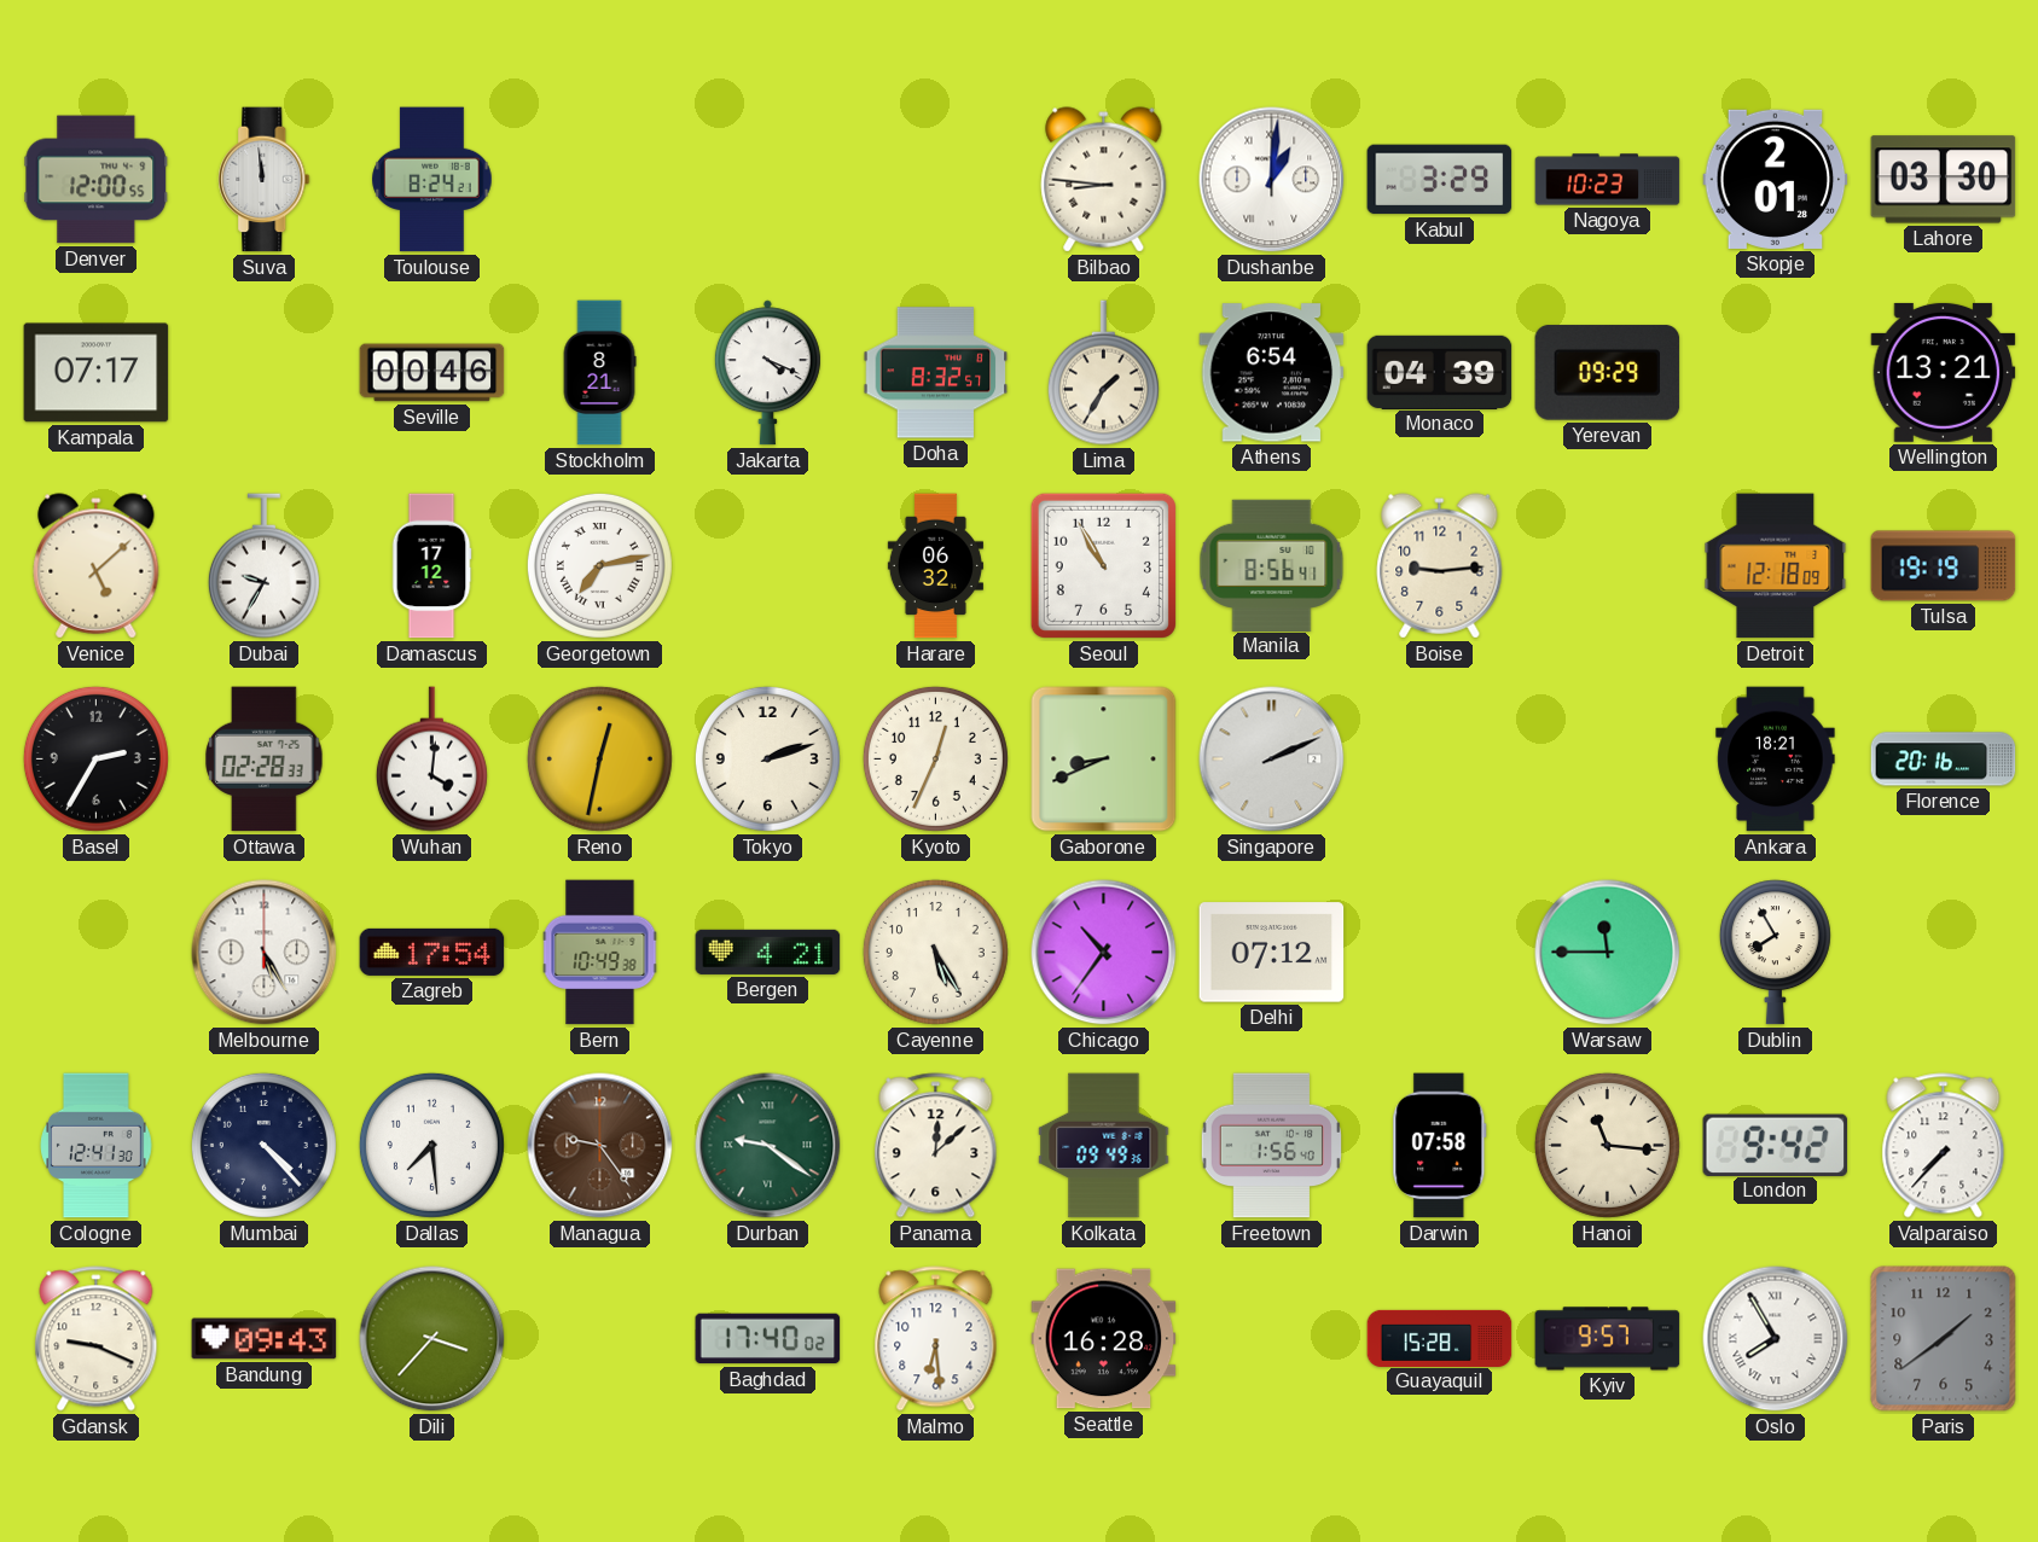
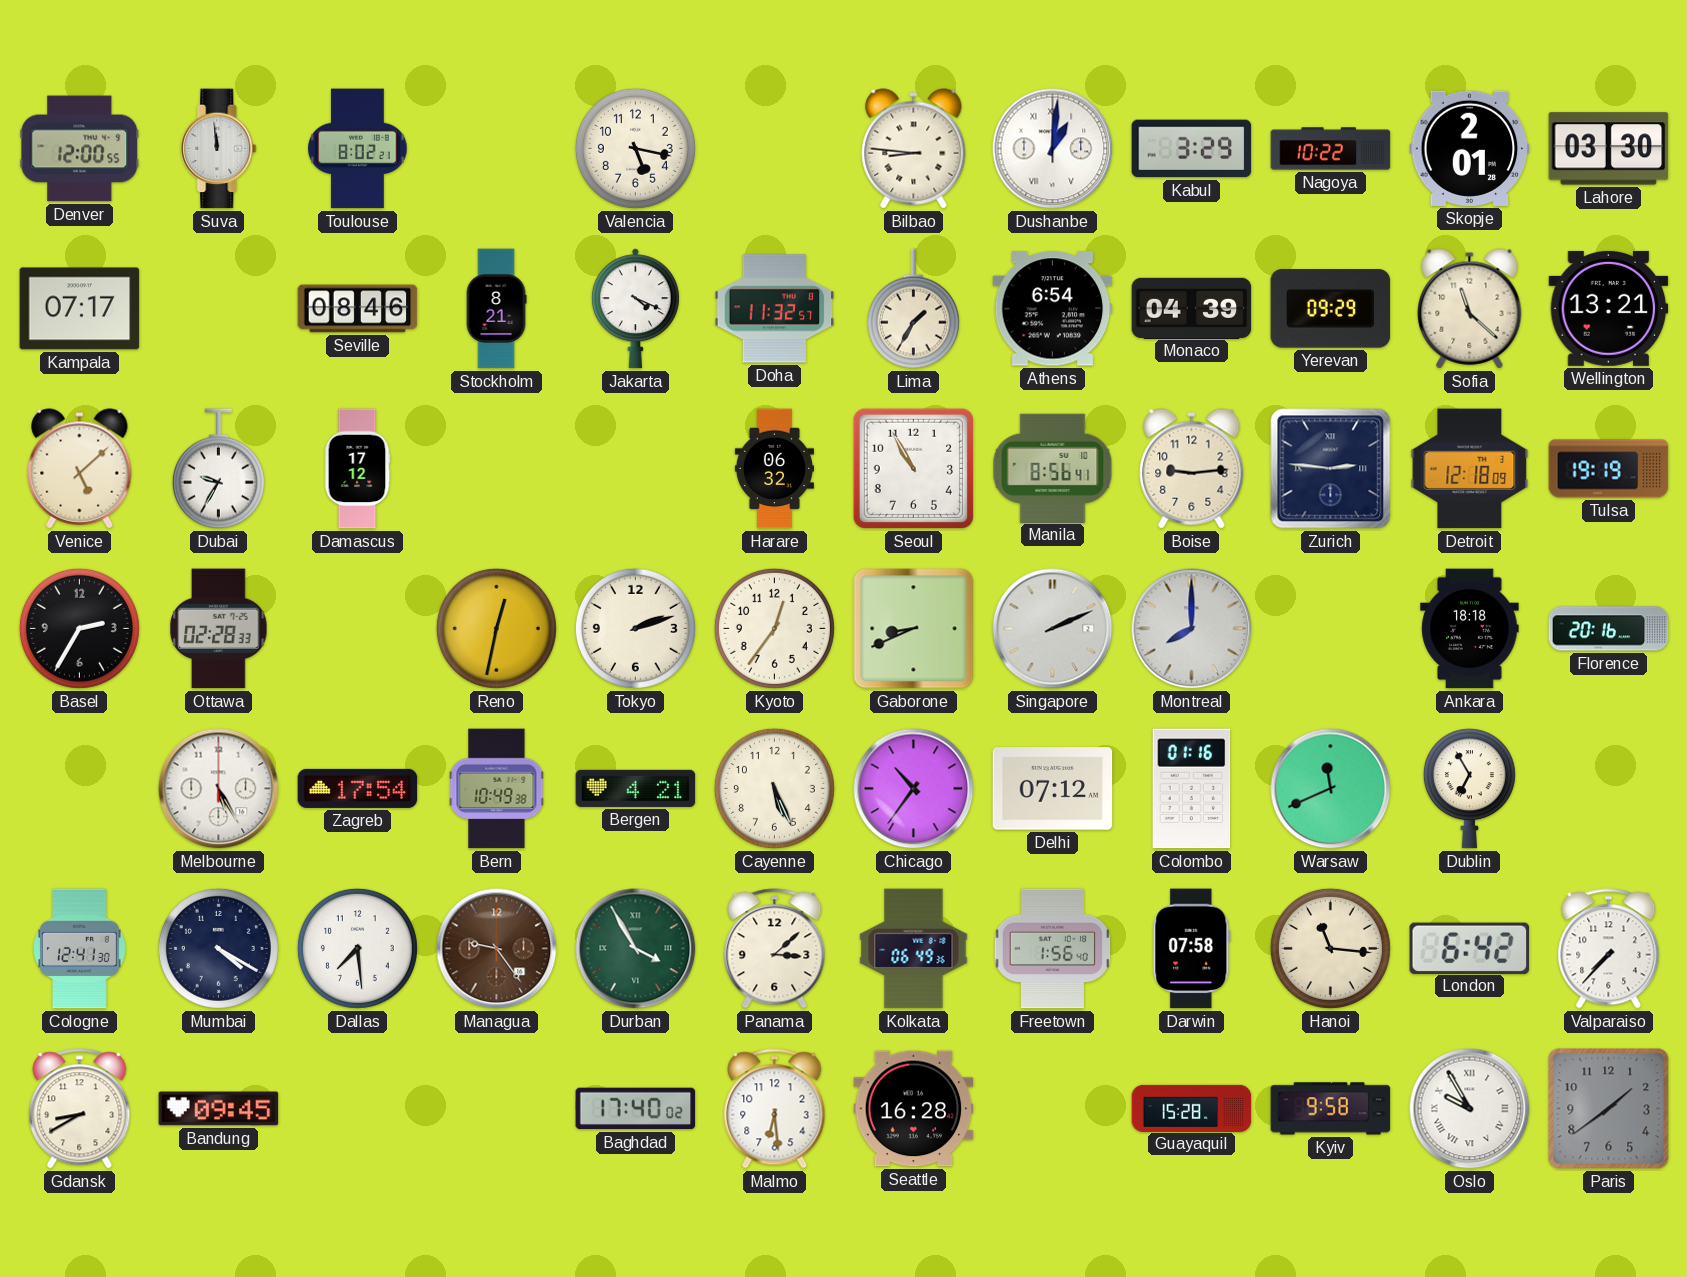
Toulouse: 8:24 -> 8:02
Valencia: none -> 5:17
Nagoya: 10:23 -> 10:22
Seville: 00:46 -> 08:46
Doha: 8:32 -> 11:32
Sofia: none -> 11:22
Georgetown: 7:13 -> none
Zurich: none -> 2:46
Wuhan: 4:01 -> none
Kyoto: 12:34 -> 12:36
Montreal: none -> 8:00
Ankara: 18:21 -> 18:18
Cayenne: 5:25 -> 5:26
Colombo: none -> 01:16
Warsaw: 11:45 -> 11:41
Dublin: 7:55 -> 6:55
Mumbai: 4:23 -> 4:20
Durban: 9:21 -> 3:55
Panama: 12:08 -> 3:08
Kolkata: 09:49 -> 06:49
London: 9:42 -> 6:42
Gdansk: 9:19 -> 8:40
Bandung: 09:43 -> 09:45
Dili: 3:37 -> none
Kyiv: 9:57 -> 9:58
Oslo: 7:55 -> 9:55
